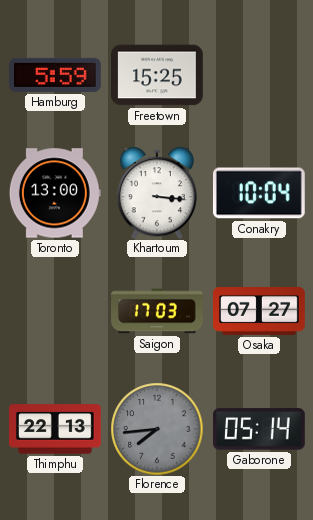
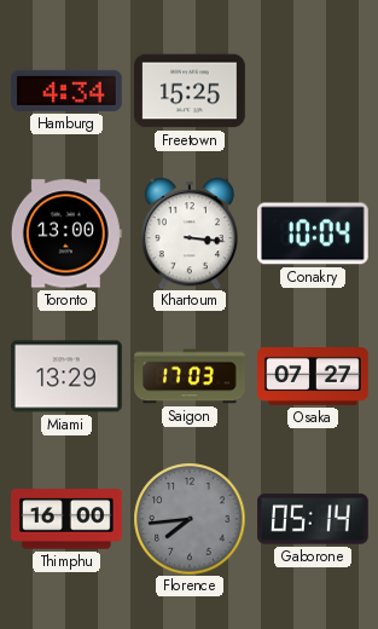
Hamburg: 5:59 -> 4:34
Miami: none -> 13:29
Thimphu: 22:13 -> 16:00
